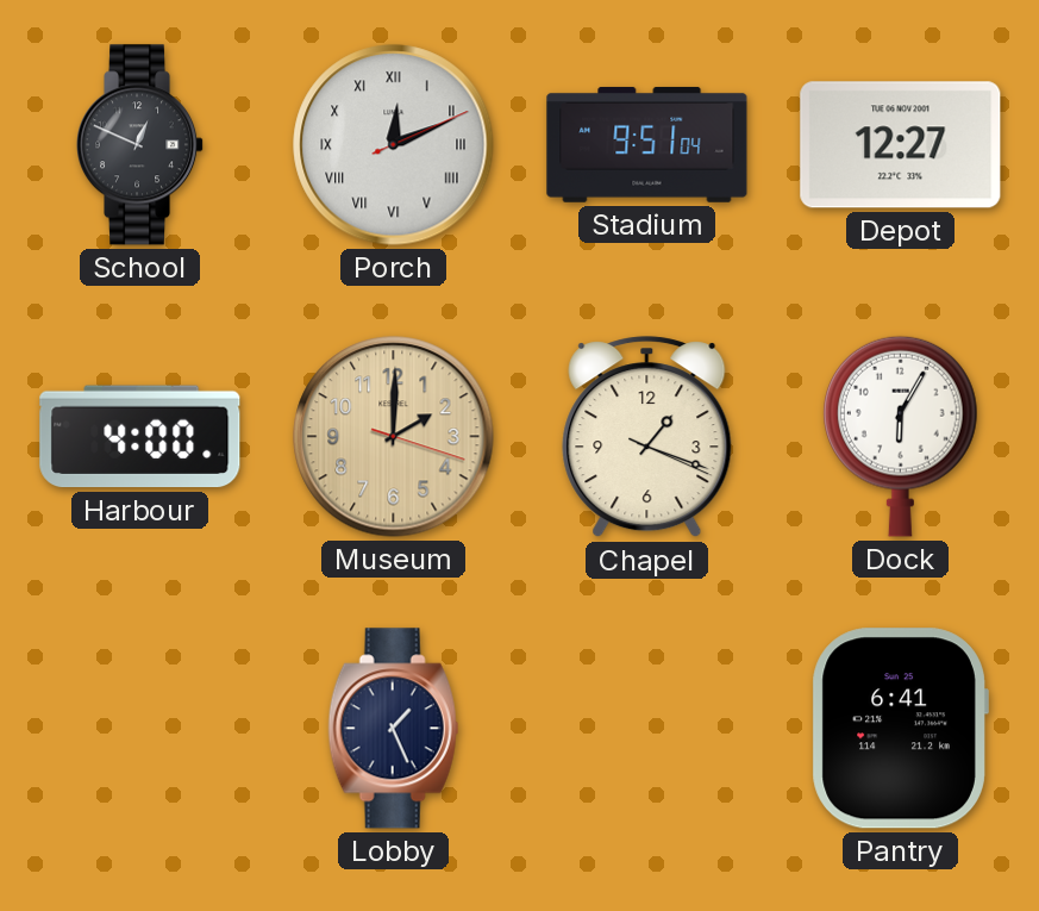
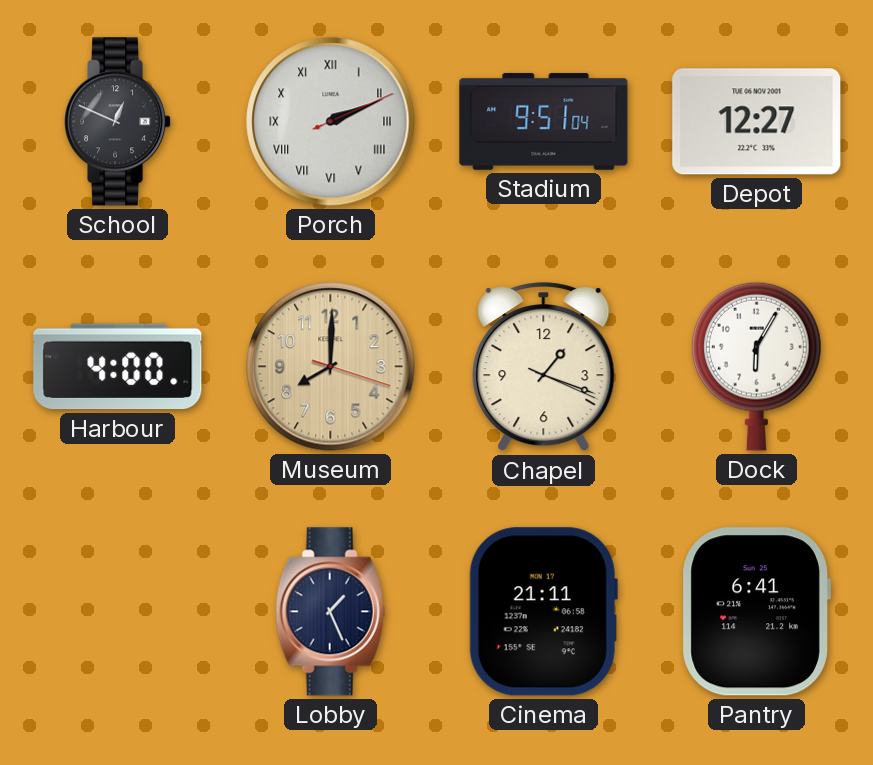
Porch: 12:11 -> 2:11
Museum: 2:00 -> 8:00
Cinema: none -> 21:11
